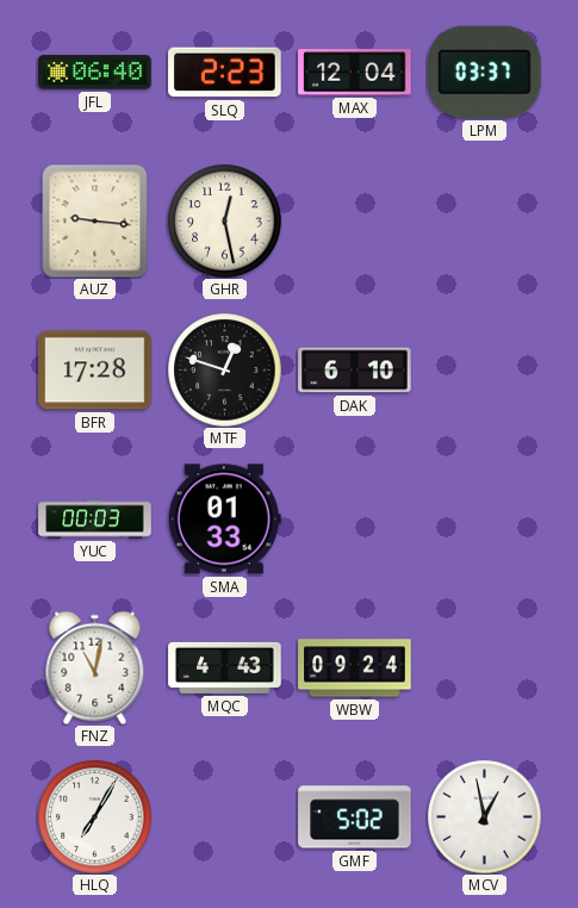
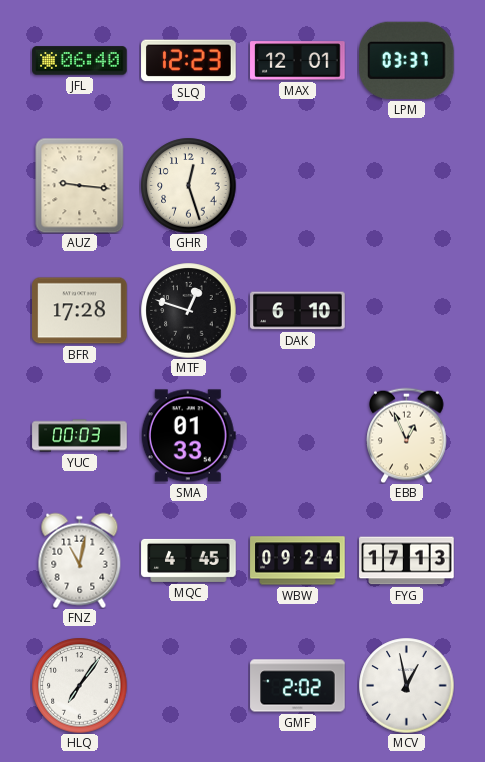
SLQ: 2:23 -> 12:23
MAX: 12:04 -> 12:01
GHR: 12:28 -> 12:27
EBB: none -> 12:56
MQC: 4:43 -> 4:45
FYG: none -> 17:13
HLQ: 7:05 -> 7:06
GMF: 5:02 -> 2:02
